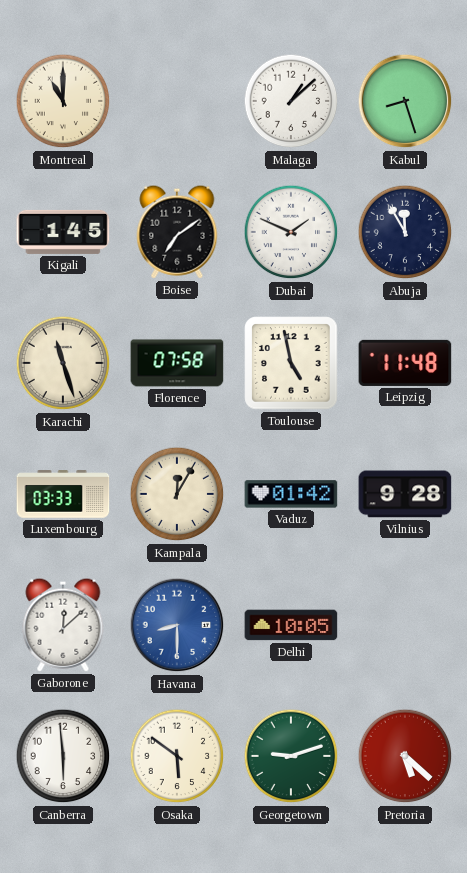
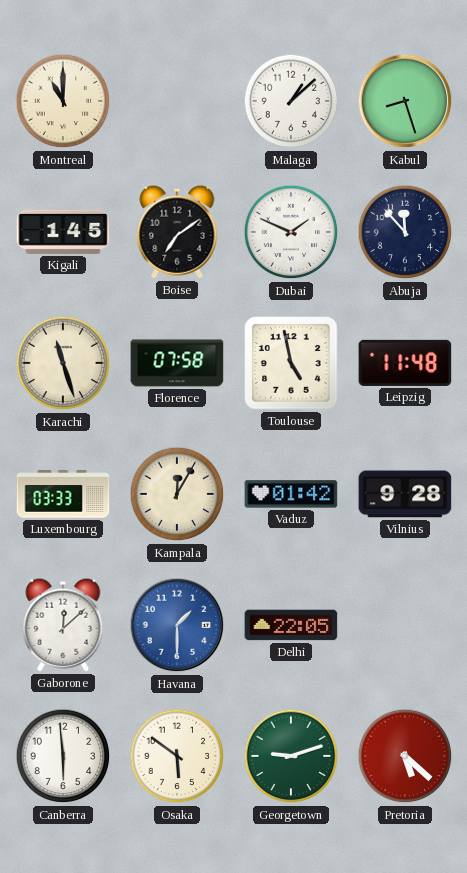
Abuja: 11:55 -> 11:53
Havana: 8:30 -> 1:30
Delhi: 10:05 -> 22:05
